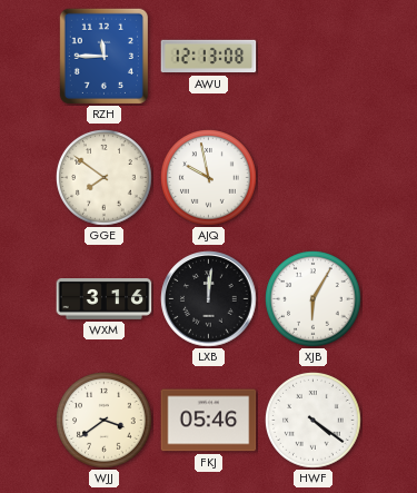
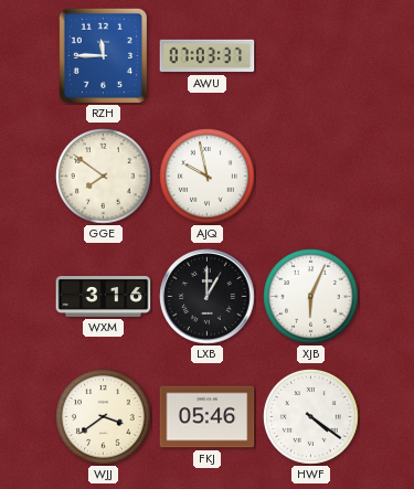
AWU: 12:13 -> 07:03
LXB: 12:01 -> 1:00
XJB: 6:05 -> 6:04
